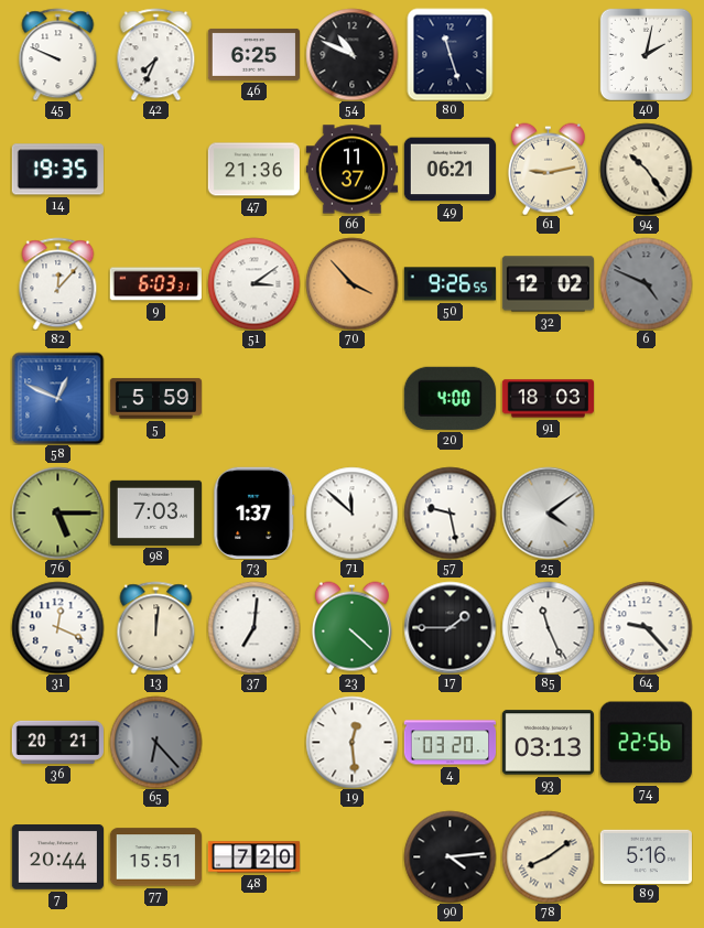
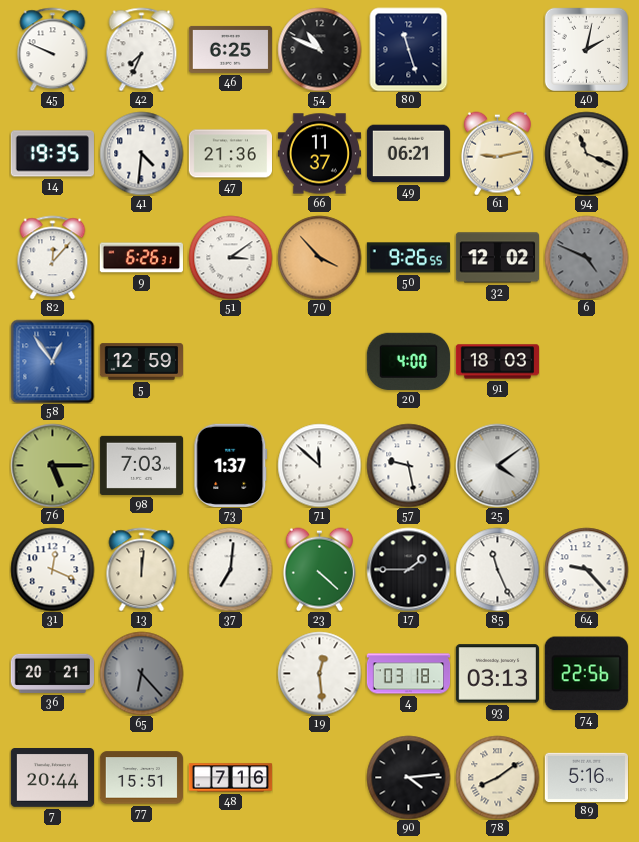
41: none -> 4:31
94: 10:24 -> 11:19
9: 6:03 -> 6:26
58: 12:49 -> 12:54
5: 5:59 -> 12:59
4: 03:20 -> 03:18
48: 7:20 -> 7:16
